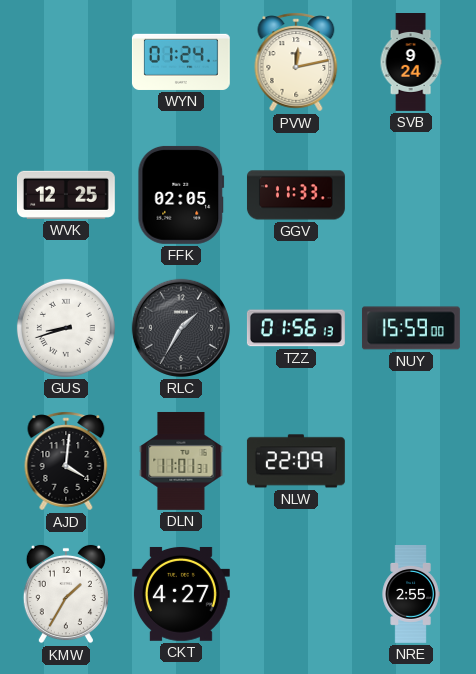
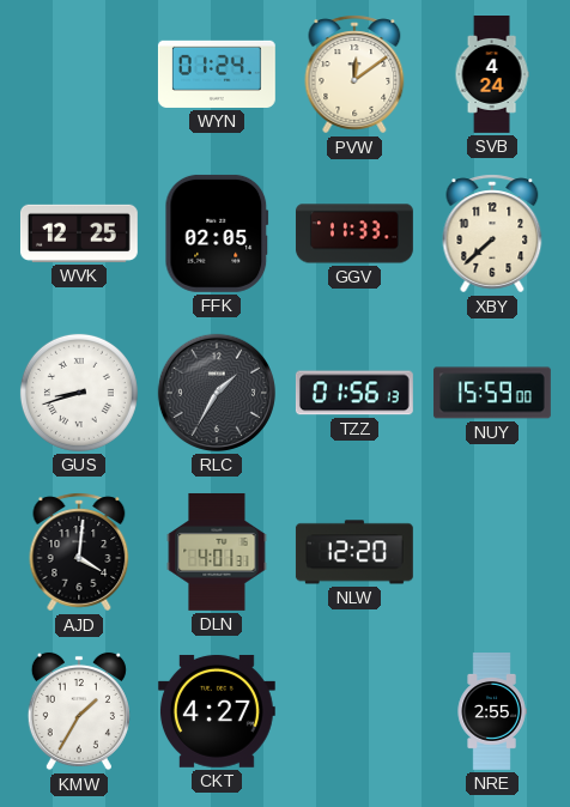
PVW: 12:13 -> 12:09
SVB: 9:24 -> 4:24
XBY: none -> 7:38
DLN: 11:01 -> 4:01
NLW: 22:09 -> 12:20
